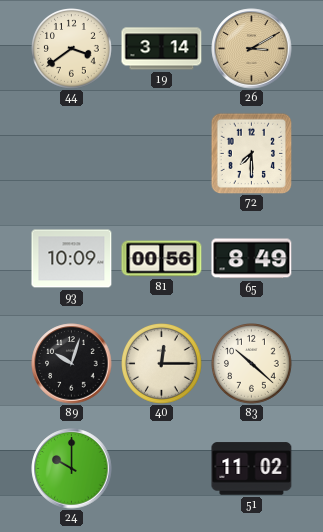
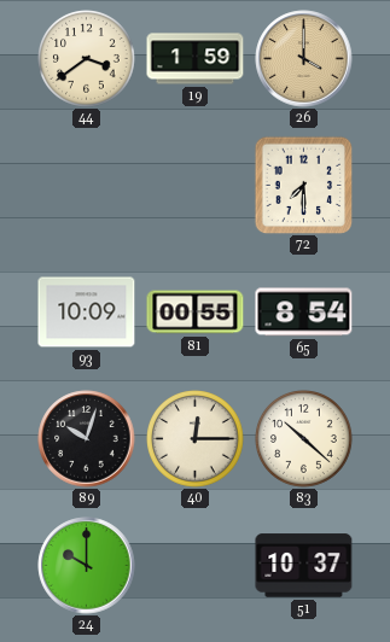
19: 3:14 -> 1:59
26: 3:10 -> 4:00
81: 00:56 -> 00:55
65: 8:49 -> 8:54
51: 11:02 -> 10:37
